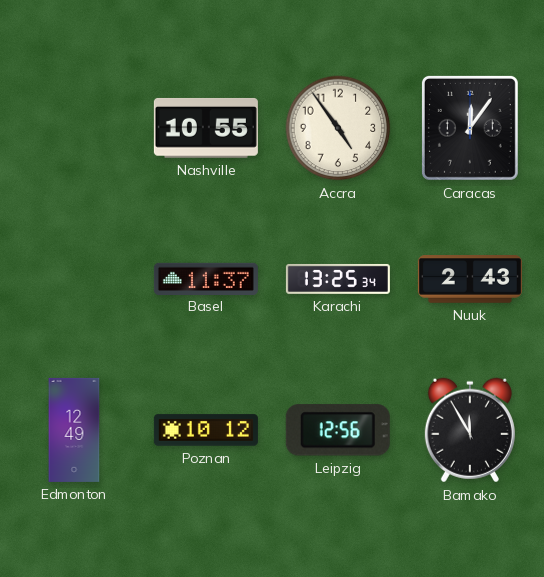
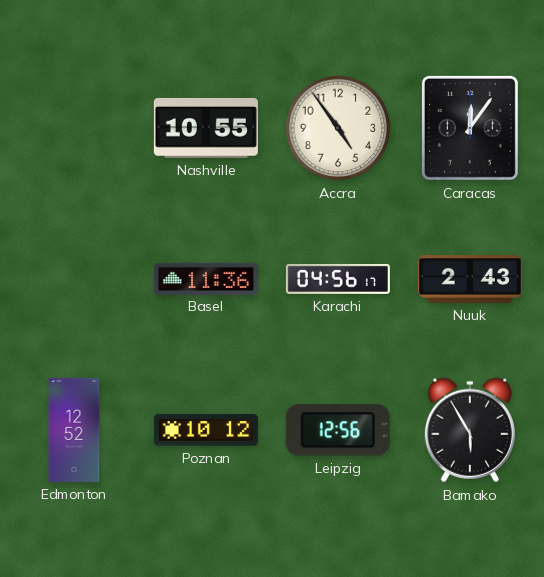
Basel: 11:37 -> 11:36
Karachi: 13:25 -> 04:56
Edmonton: 12:49 -> 12:52
Bamako: 11:55 -> 5:55
